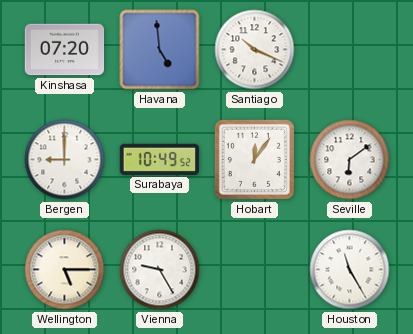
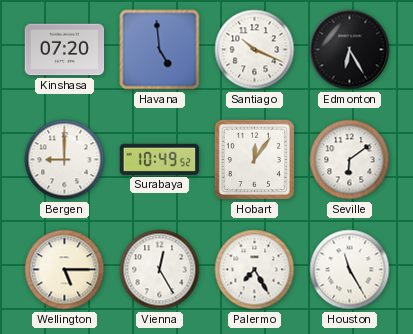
Edmonton: none -> 6:25
Vienna: 9:25 -> 12:25
Palermo: none -> 7:25
